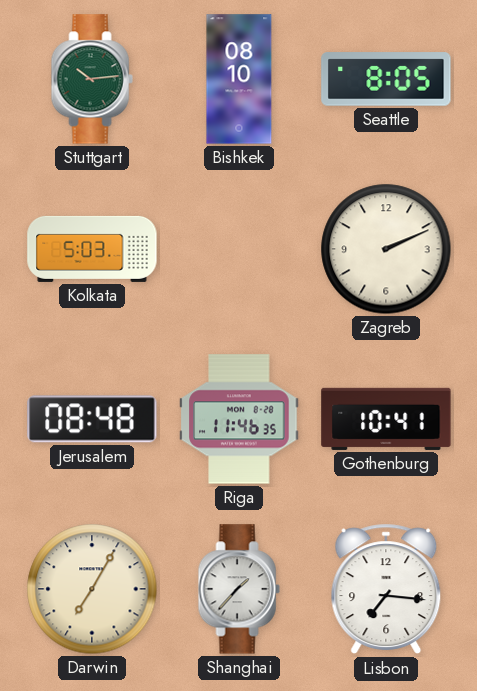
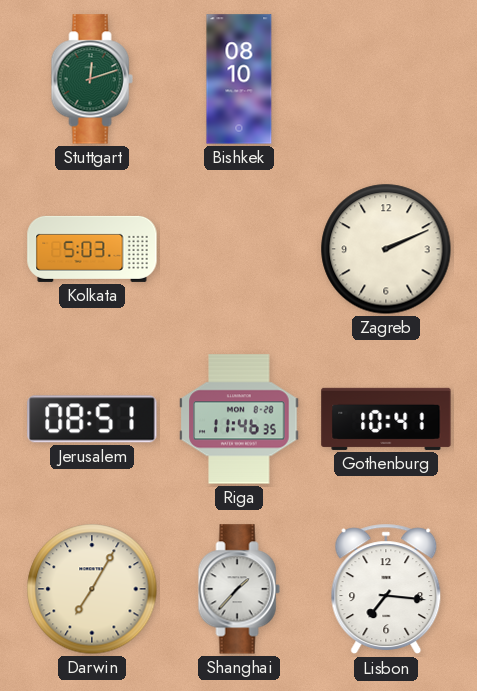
Stuttgart: 10:14 -> 12:12
Seattle: 8:05 -> none
Jerusalem: 08:48 -> 08:51
